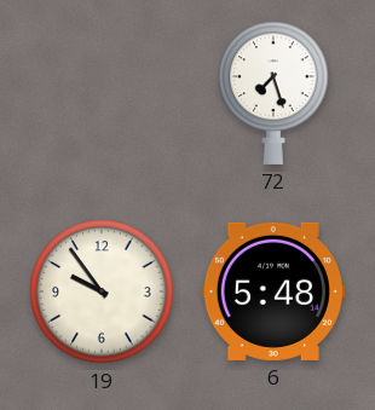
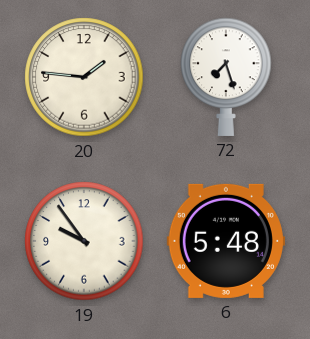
20: none -> 1:46
